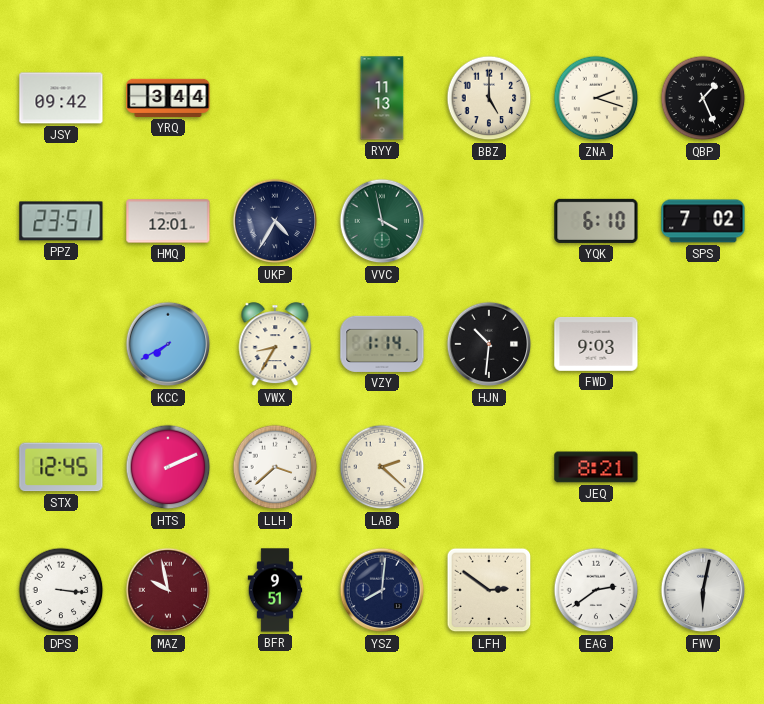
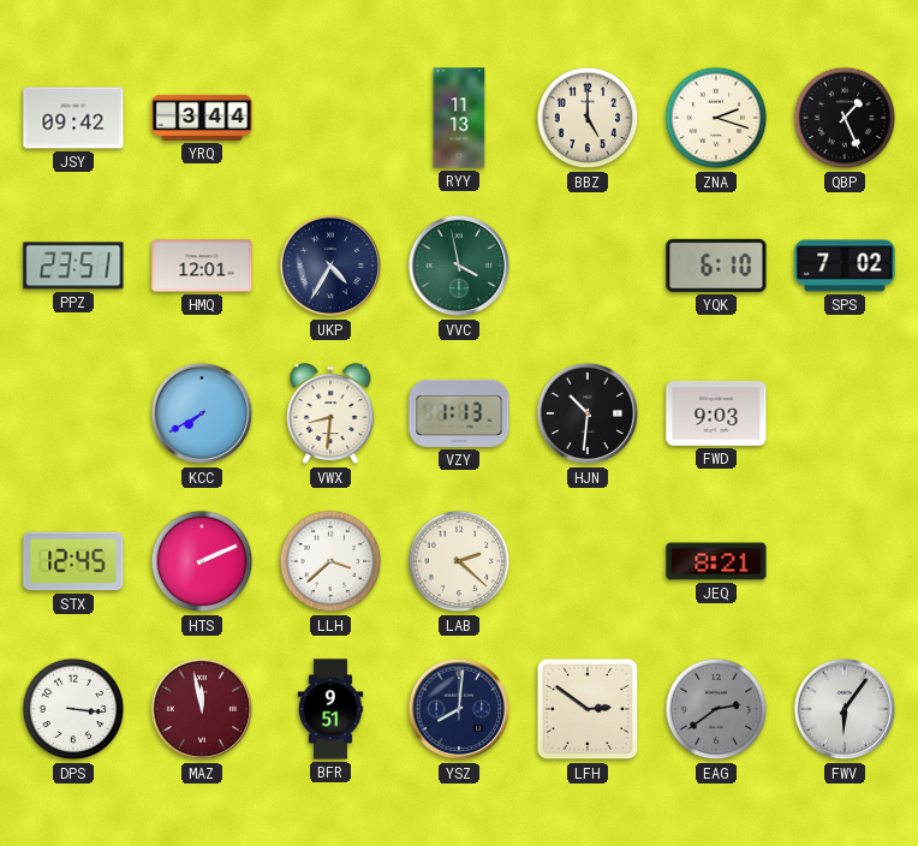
VWX: 8:35 -> 8:31
VZY: 1:14 -> 1:13
MAZ: 9:58 -> 11:58
EAG dial: white -> grey
FWV: 6:02 -> 6:06
